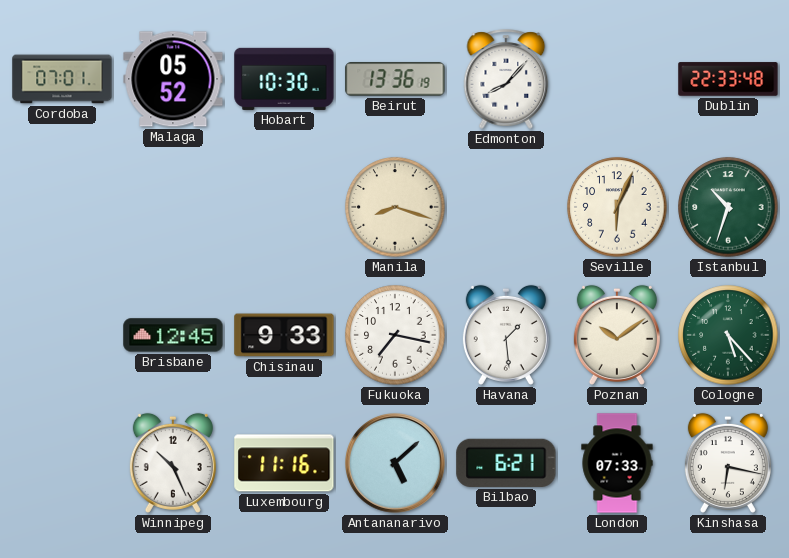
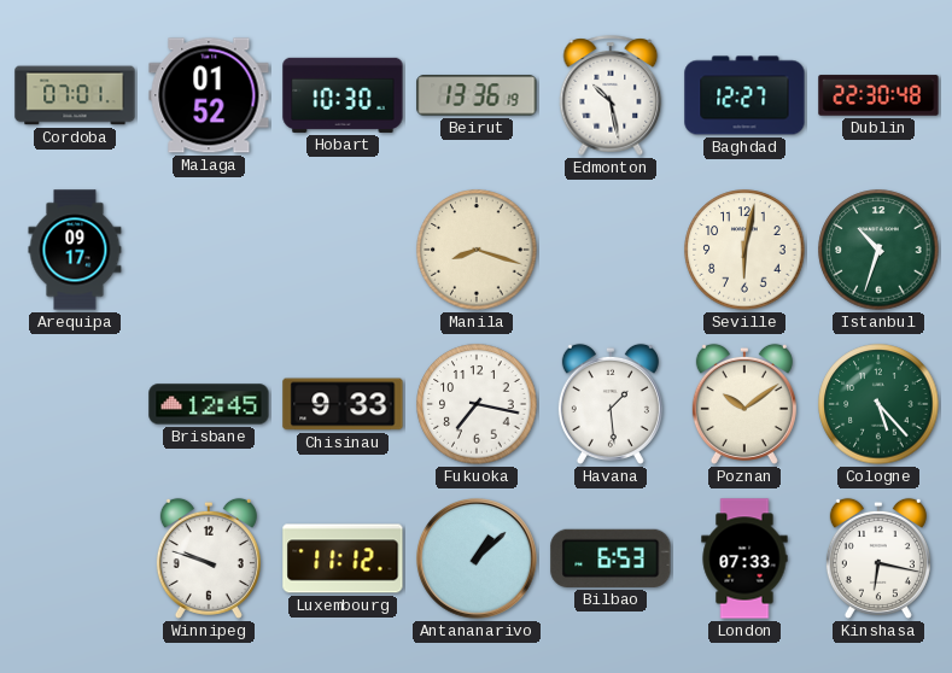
Malaga: 05:52 -> 01:52
Edmonton: 8:07 -> 10:28
Baghdad: none -> 12:27
Dublin: 22:33 -> 22:30
Arequipa: none -> 09:17
Seville: 6:04 -> 6:02
Winnipeg: 10:26 -> 9:48
Luxembourg: 11:16 -> 11:12
Antananarivo: 5:08 -> 1:08
Bilbao: 6:21 -> 6:53
